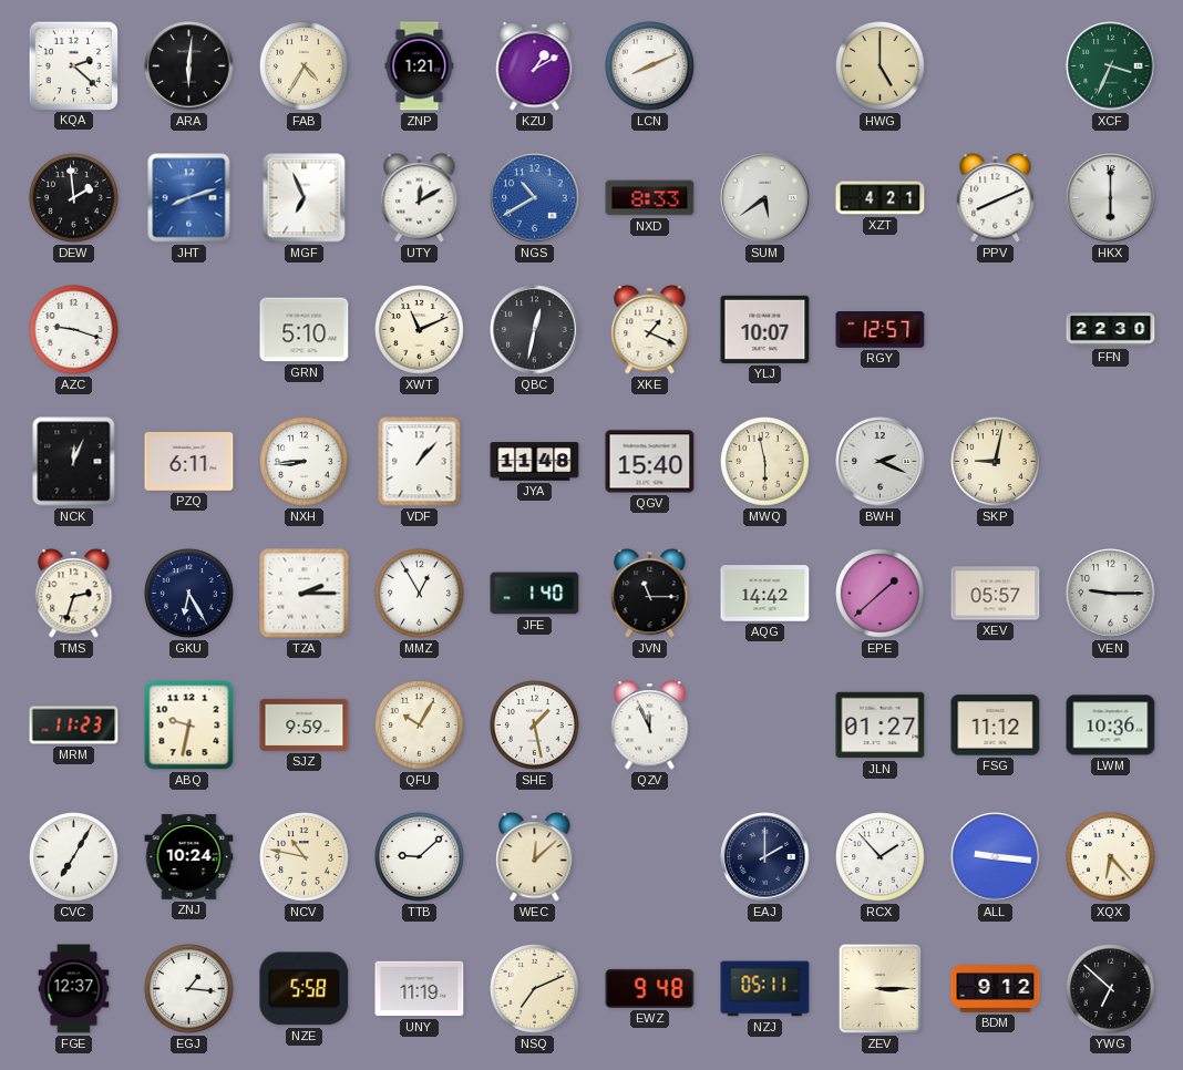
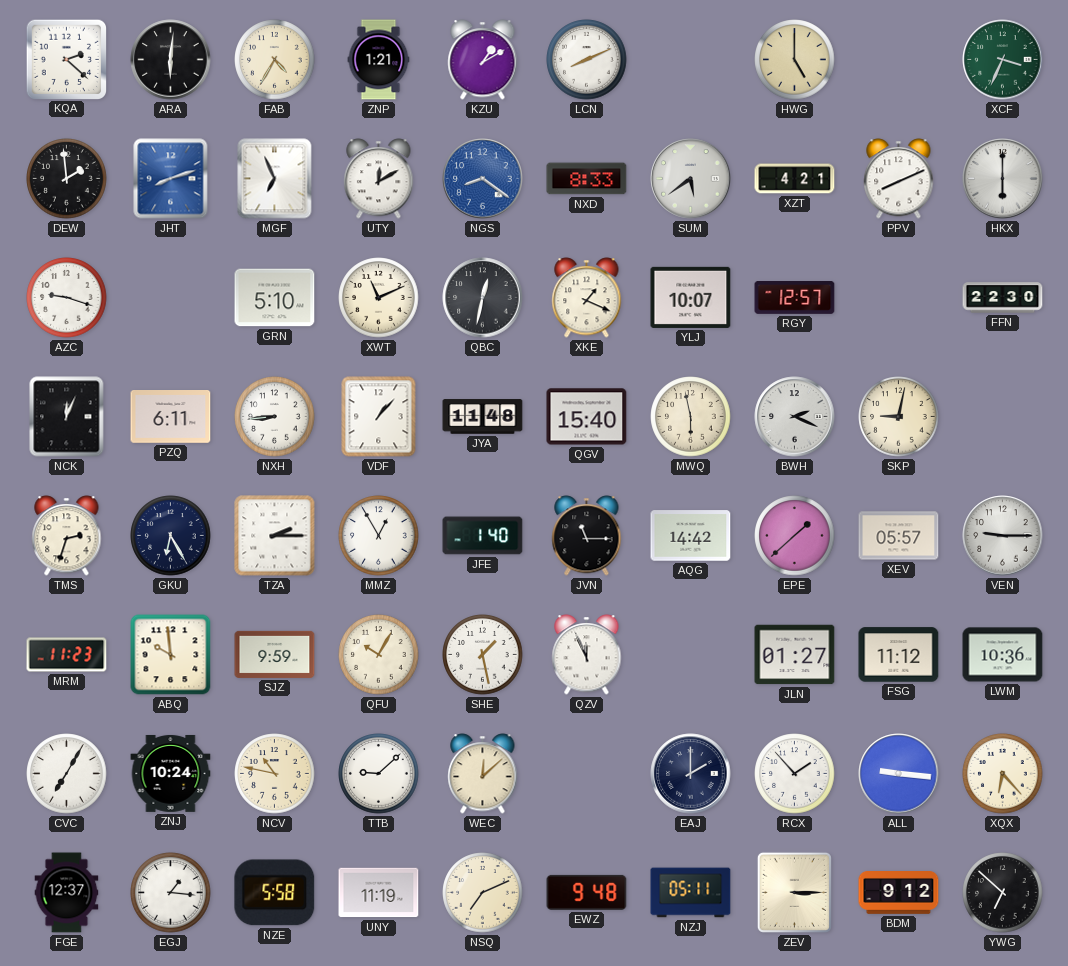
NGS: 10:40 -> 8:21
ABQ: 9:32 -> 9:59
